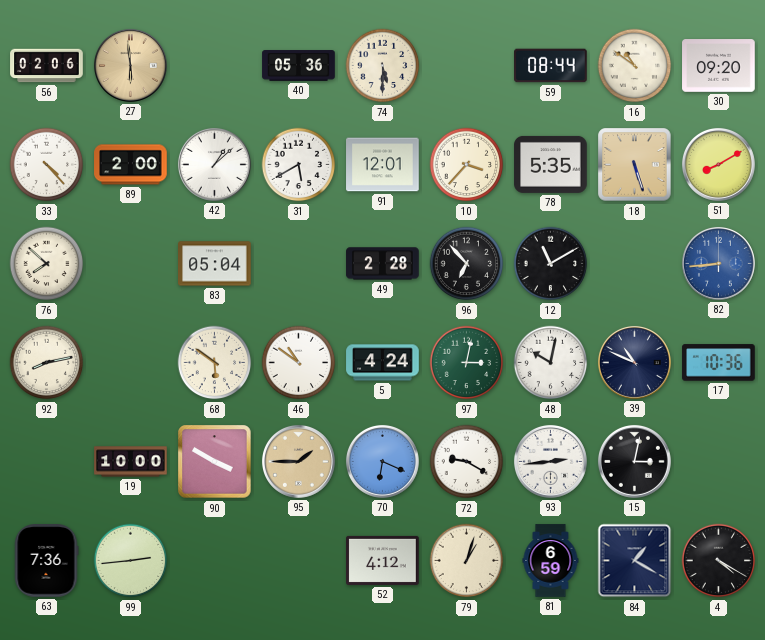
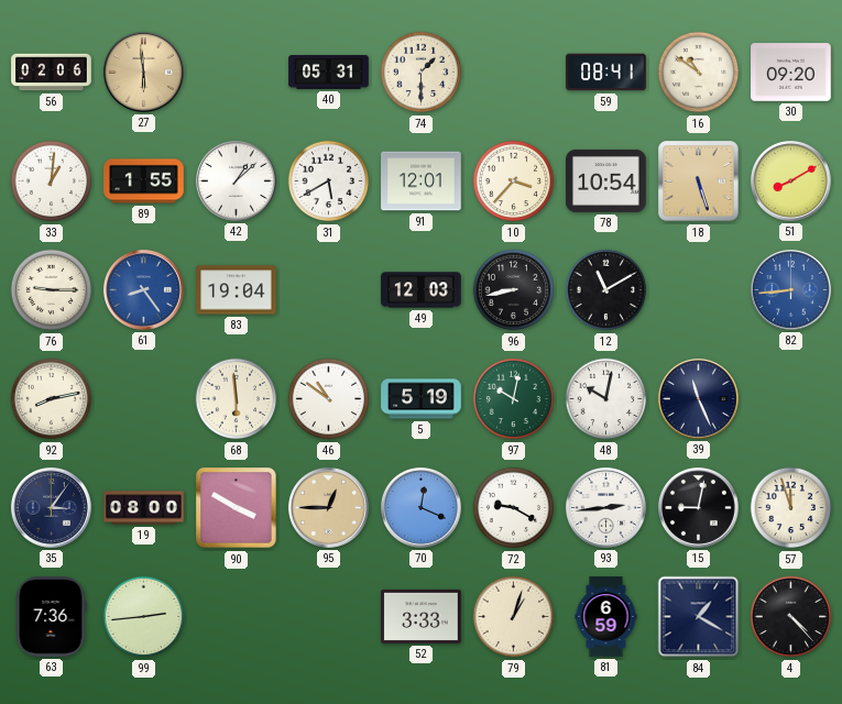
40: 05:36 -> 05:31
74: 5:30 -> 1:30
59: 08:44 -> 08:41
33: 4:23 -> 1:01
89: 2:00 -> 1:55
78: 5:35 -> 10:54
76: 7:52 -> 9:15
61: none -> 8:24
83: 05:04 -> 19:04
49: 2:28 -> 12:03
96: 6:53 -> 8:43
68: 5:51 -> 5:59
5: 4:24 -> 5:19
97: 3:02 -> 10:02
39: 10:49 -> 11:26
17: 10:36 -> none
35: none -> 3:06
19: 10:00 -> 08:00
95: 1:45 -> 12:45
70: 6:19 -> 12:19
15: 3:02 -> 9:02
57: none -> 11:57
52: 4:12 -> 3:33
4: 4:20 -> 4:23
